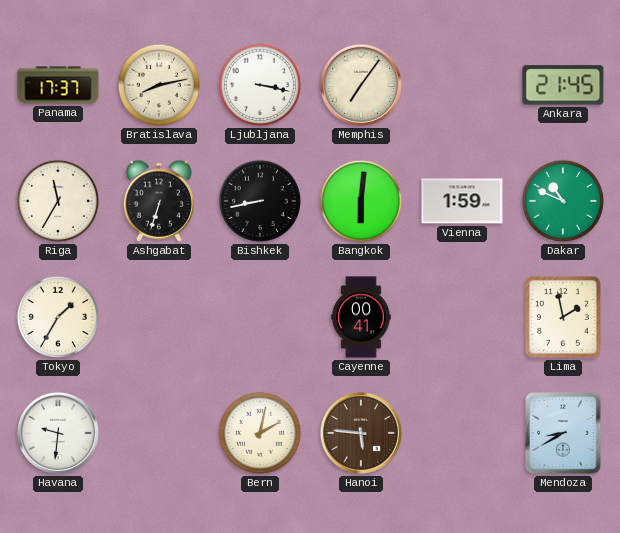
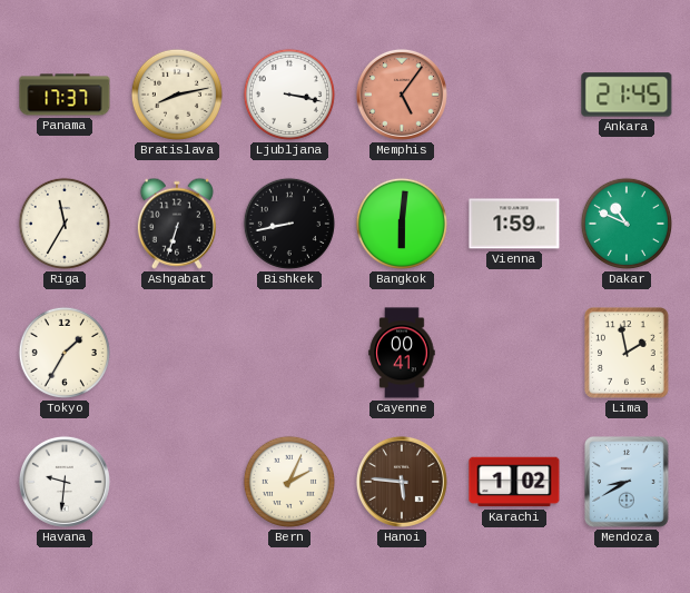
Memphis: 7:06 -> 5:06
Memphis dial: cream -> salmon
Bern: 2:02 -> 2:04
Karachi: none -> 1:02
